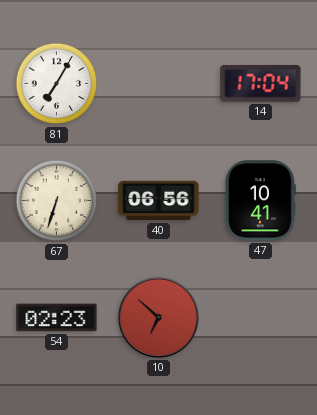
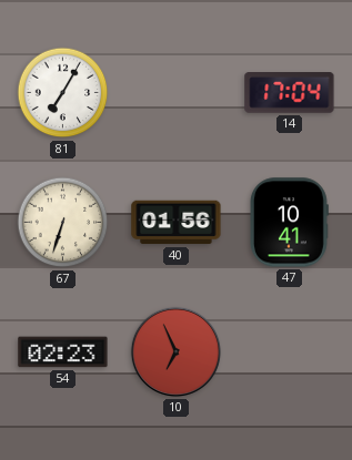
40: 06:56 -> 01:56
10: 6:52 -> 6:56
